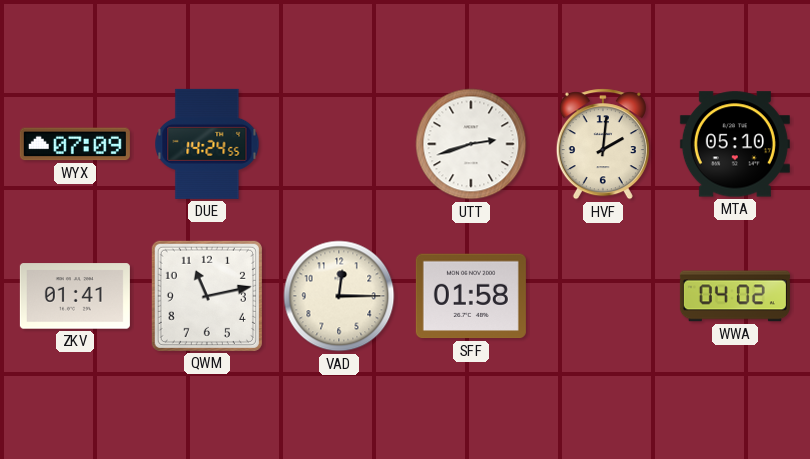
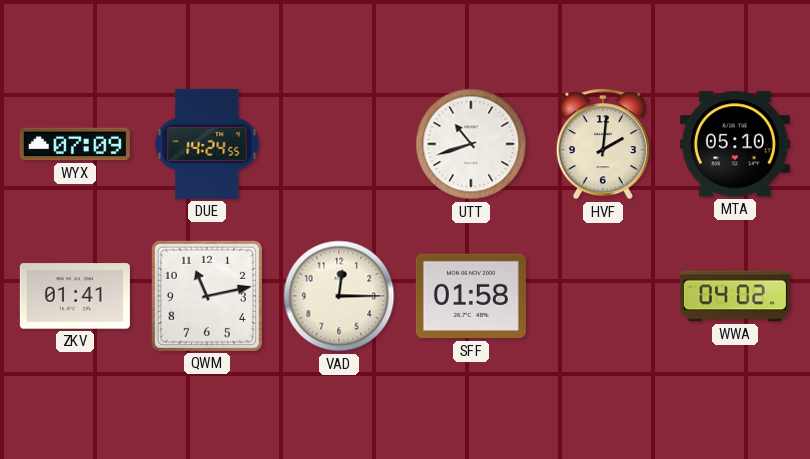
UTT: 2:42 -> 10:42
